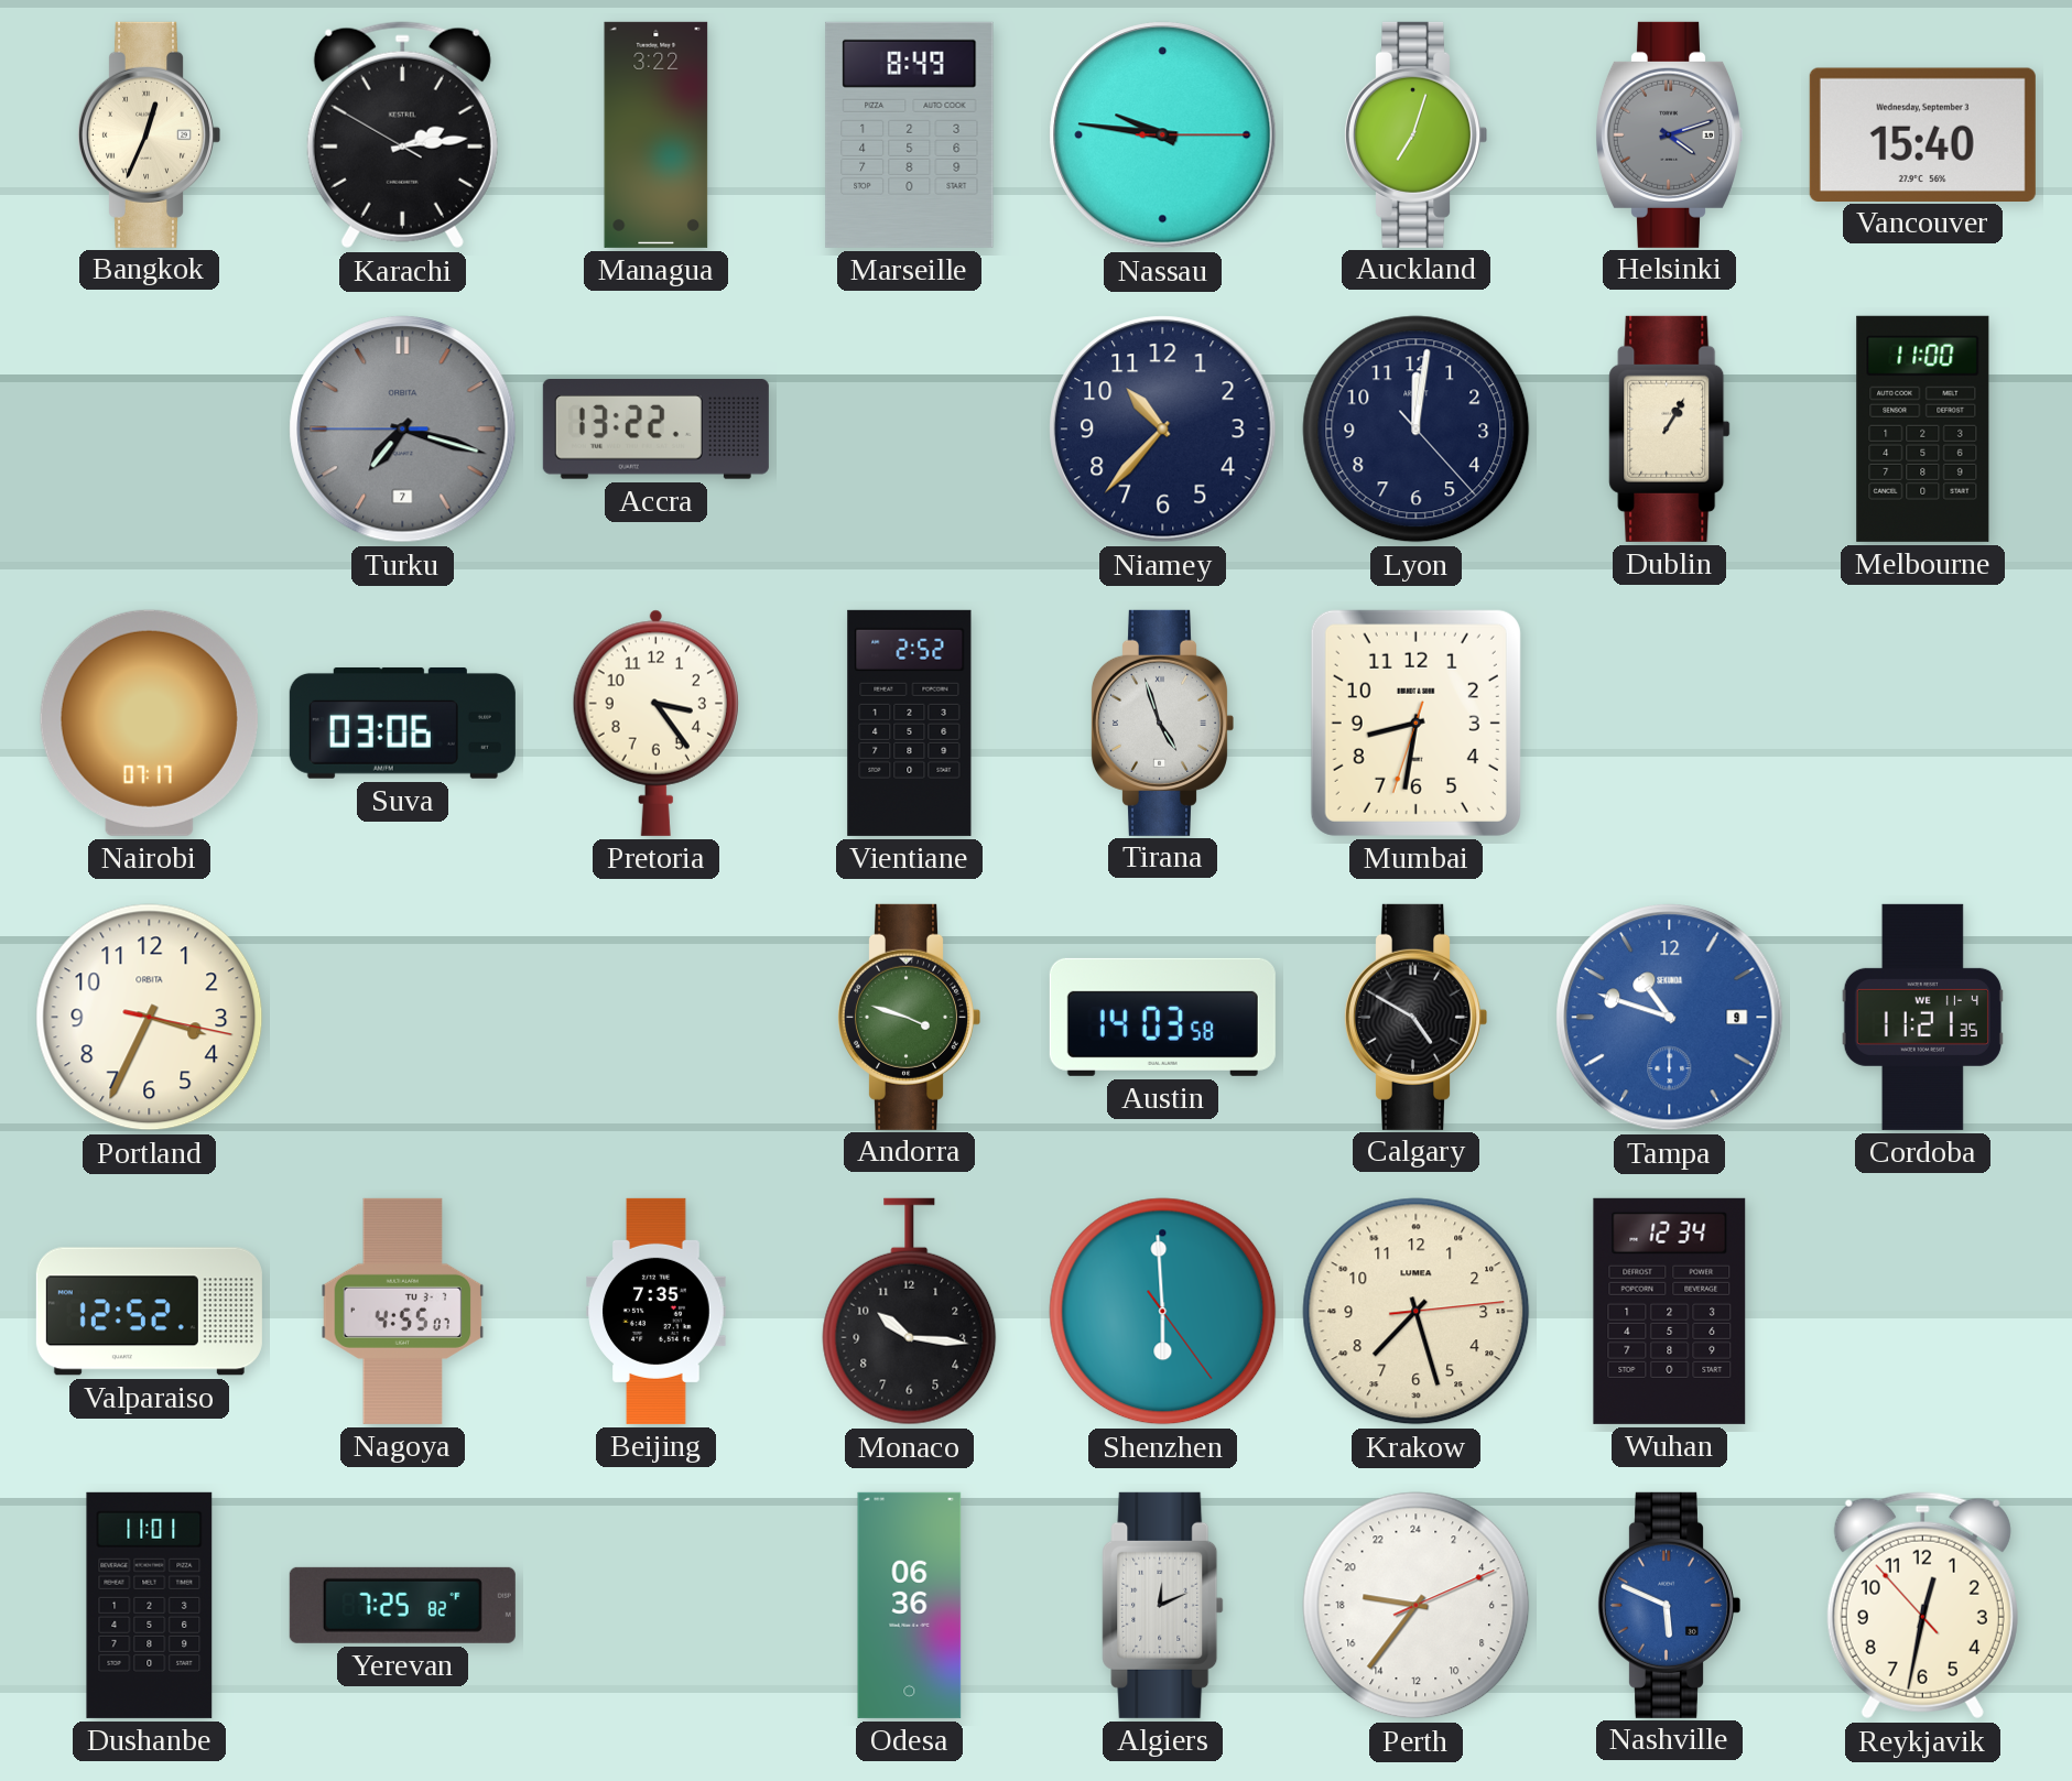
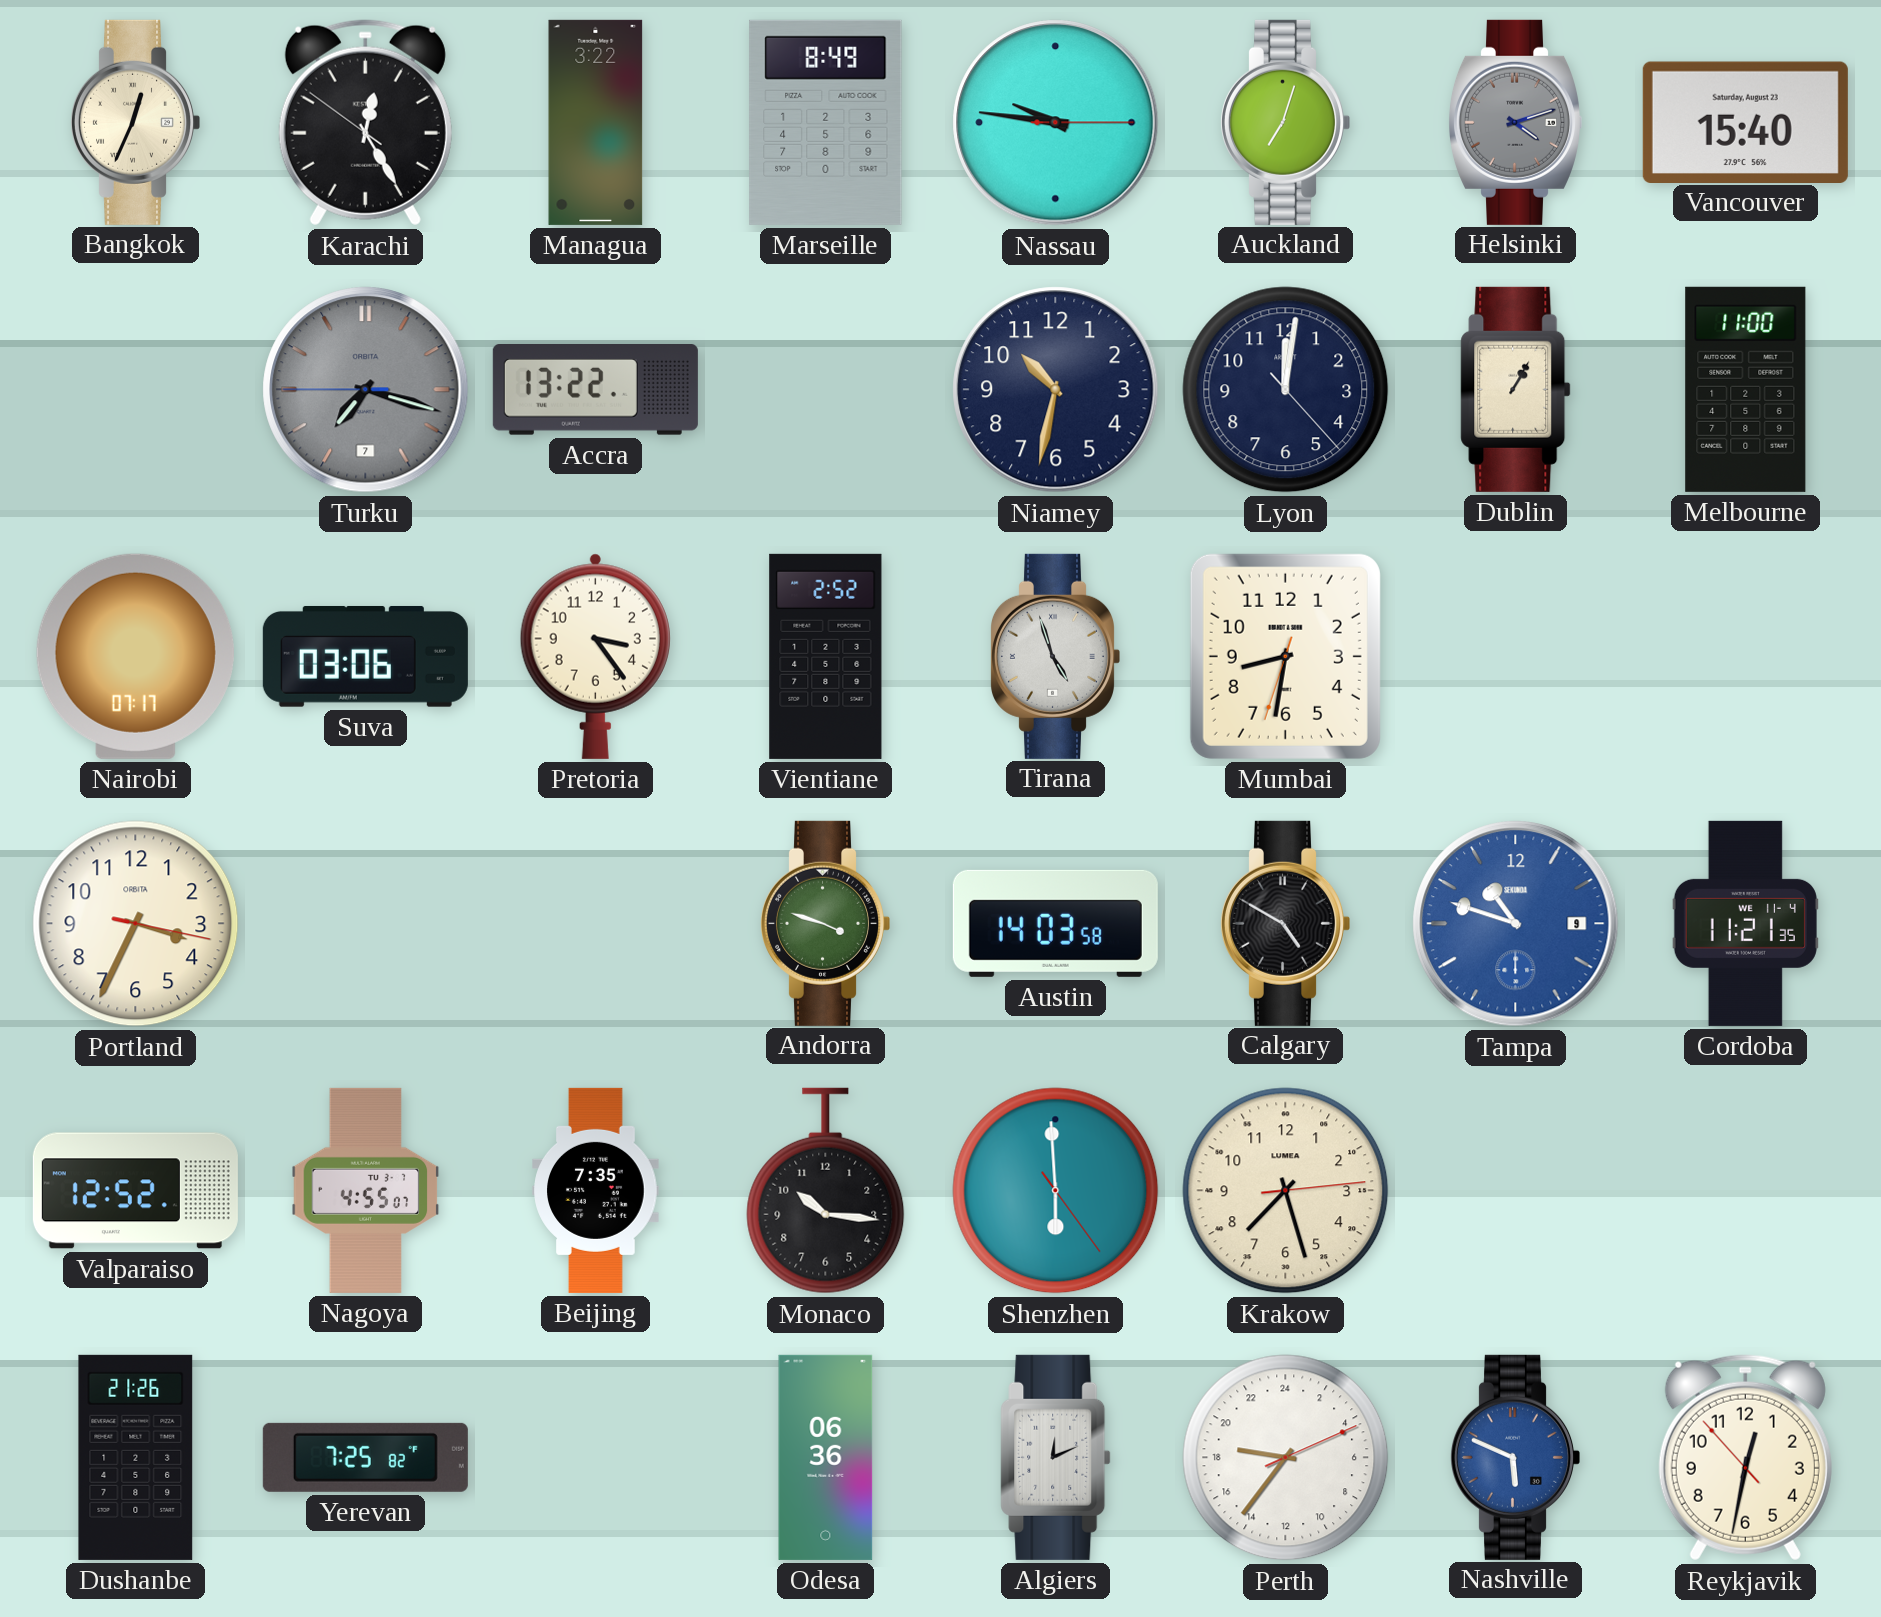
Karachi: 2:13 -> 12:24
Vancouver date: Wednesday, September 3 -> Saturday, August 23
Niamey: 10:37 -> 10:32
Wuhan: 12:34 -> none
Dushanbe: 11:01 -> 21:26
